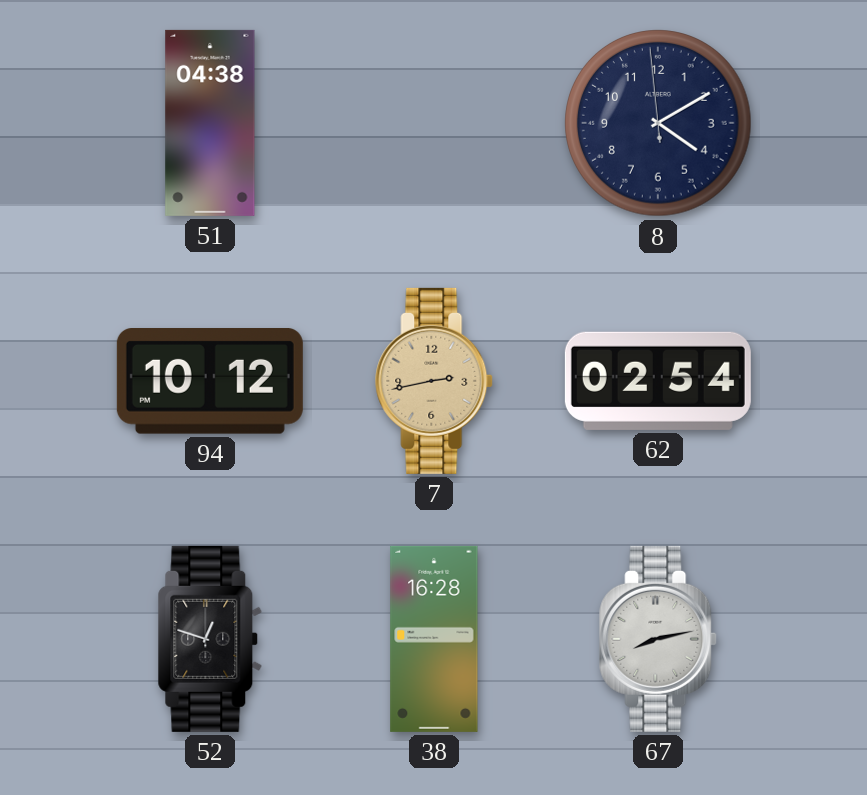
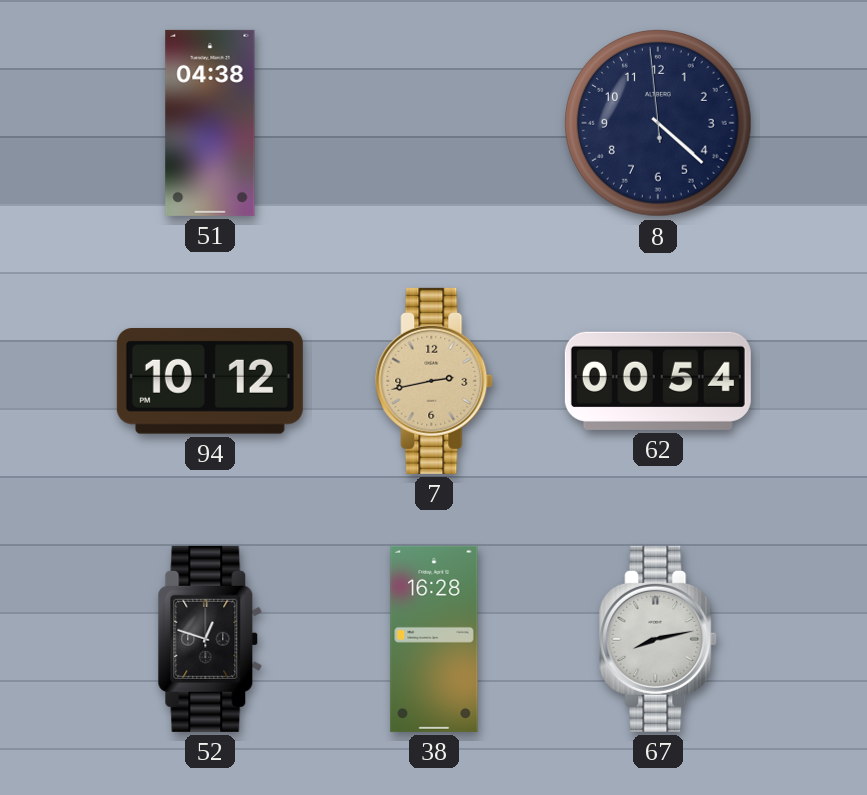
8: 4:09 -> 4:21
62: 02:54 -> 00:54
